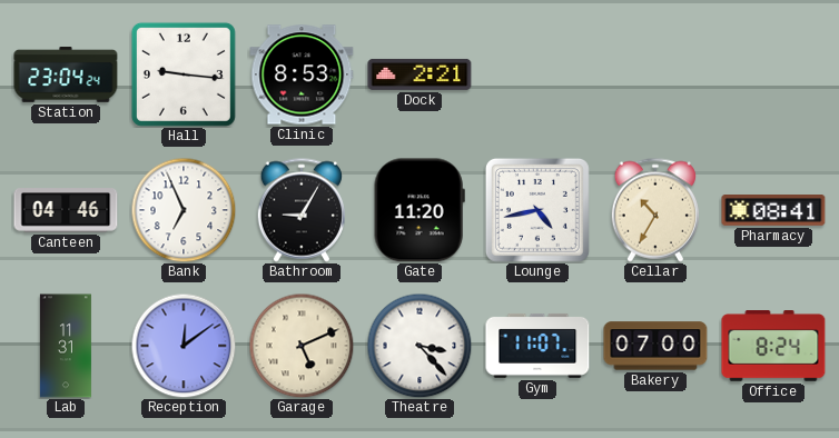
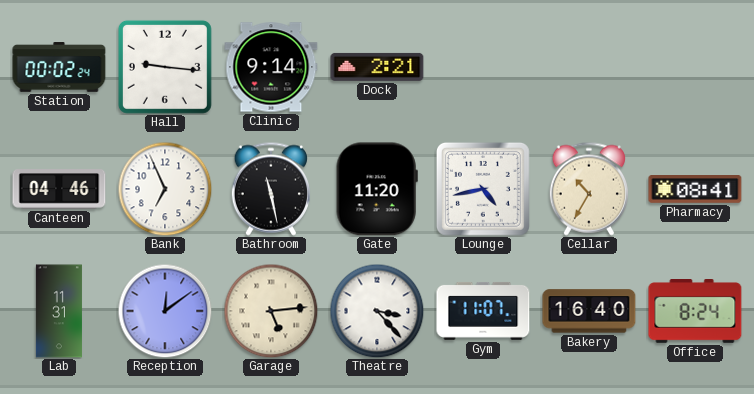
Station: 23:04 -> 00:02
Clinic: 8:53 -> 9:14
Bathroom: 9:05 -> 11:28
Garage: 5:11 -> 5:14
Bakery: 07:00 -> 16:40
